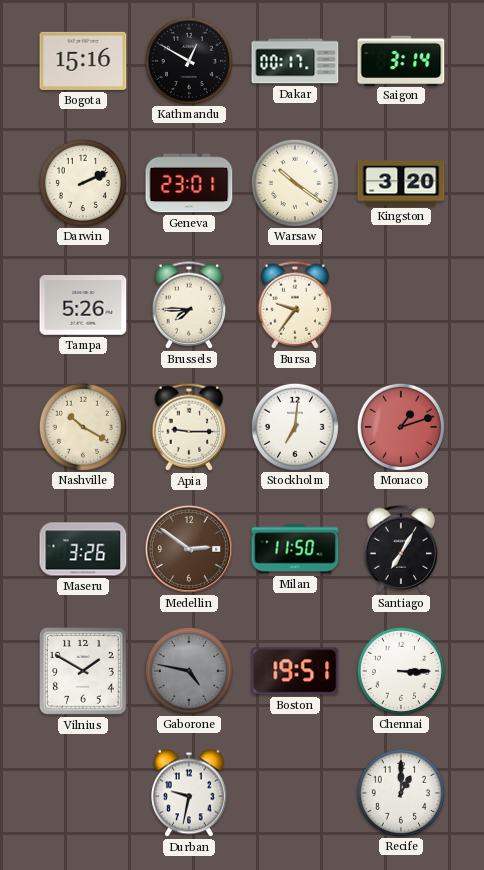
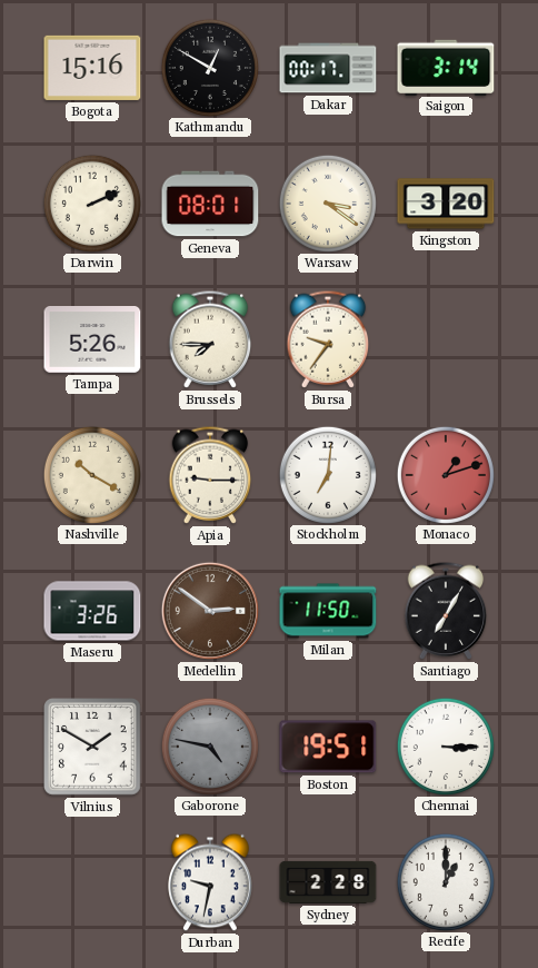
Geneva: 23:01 -> 08:01
Warsaw: 10:21 -> 3:21
Sydney: none -> 2:28
